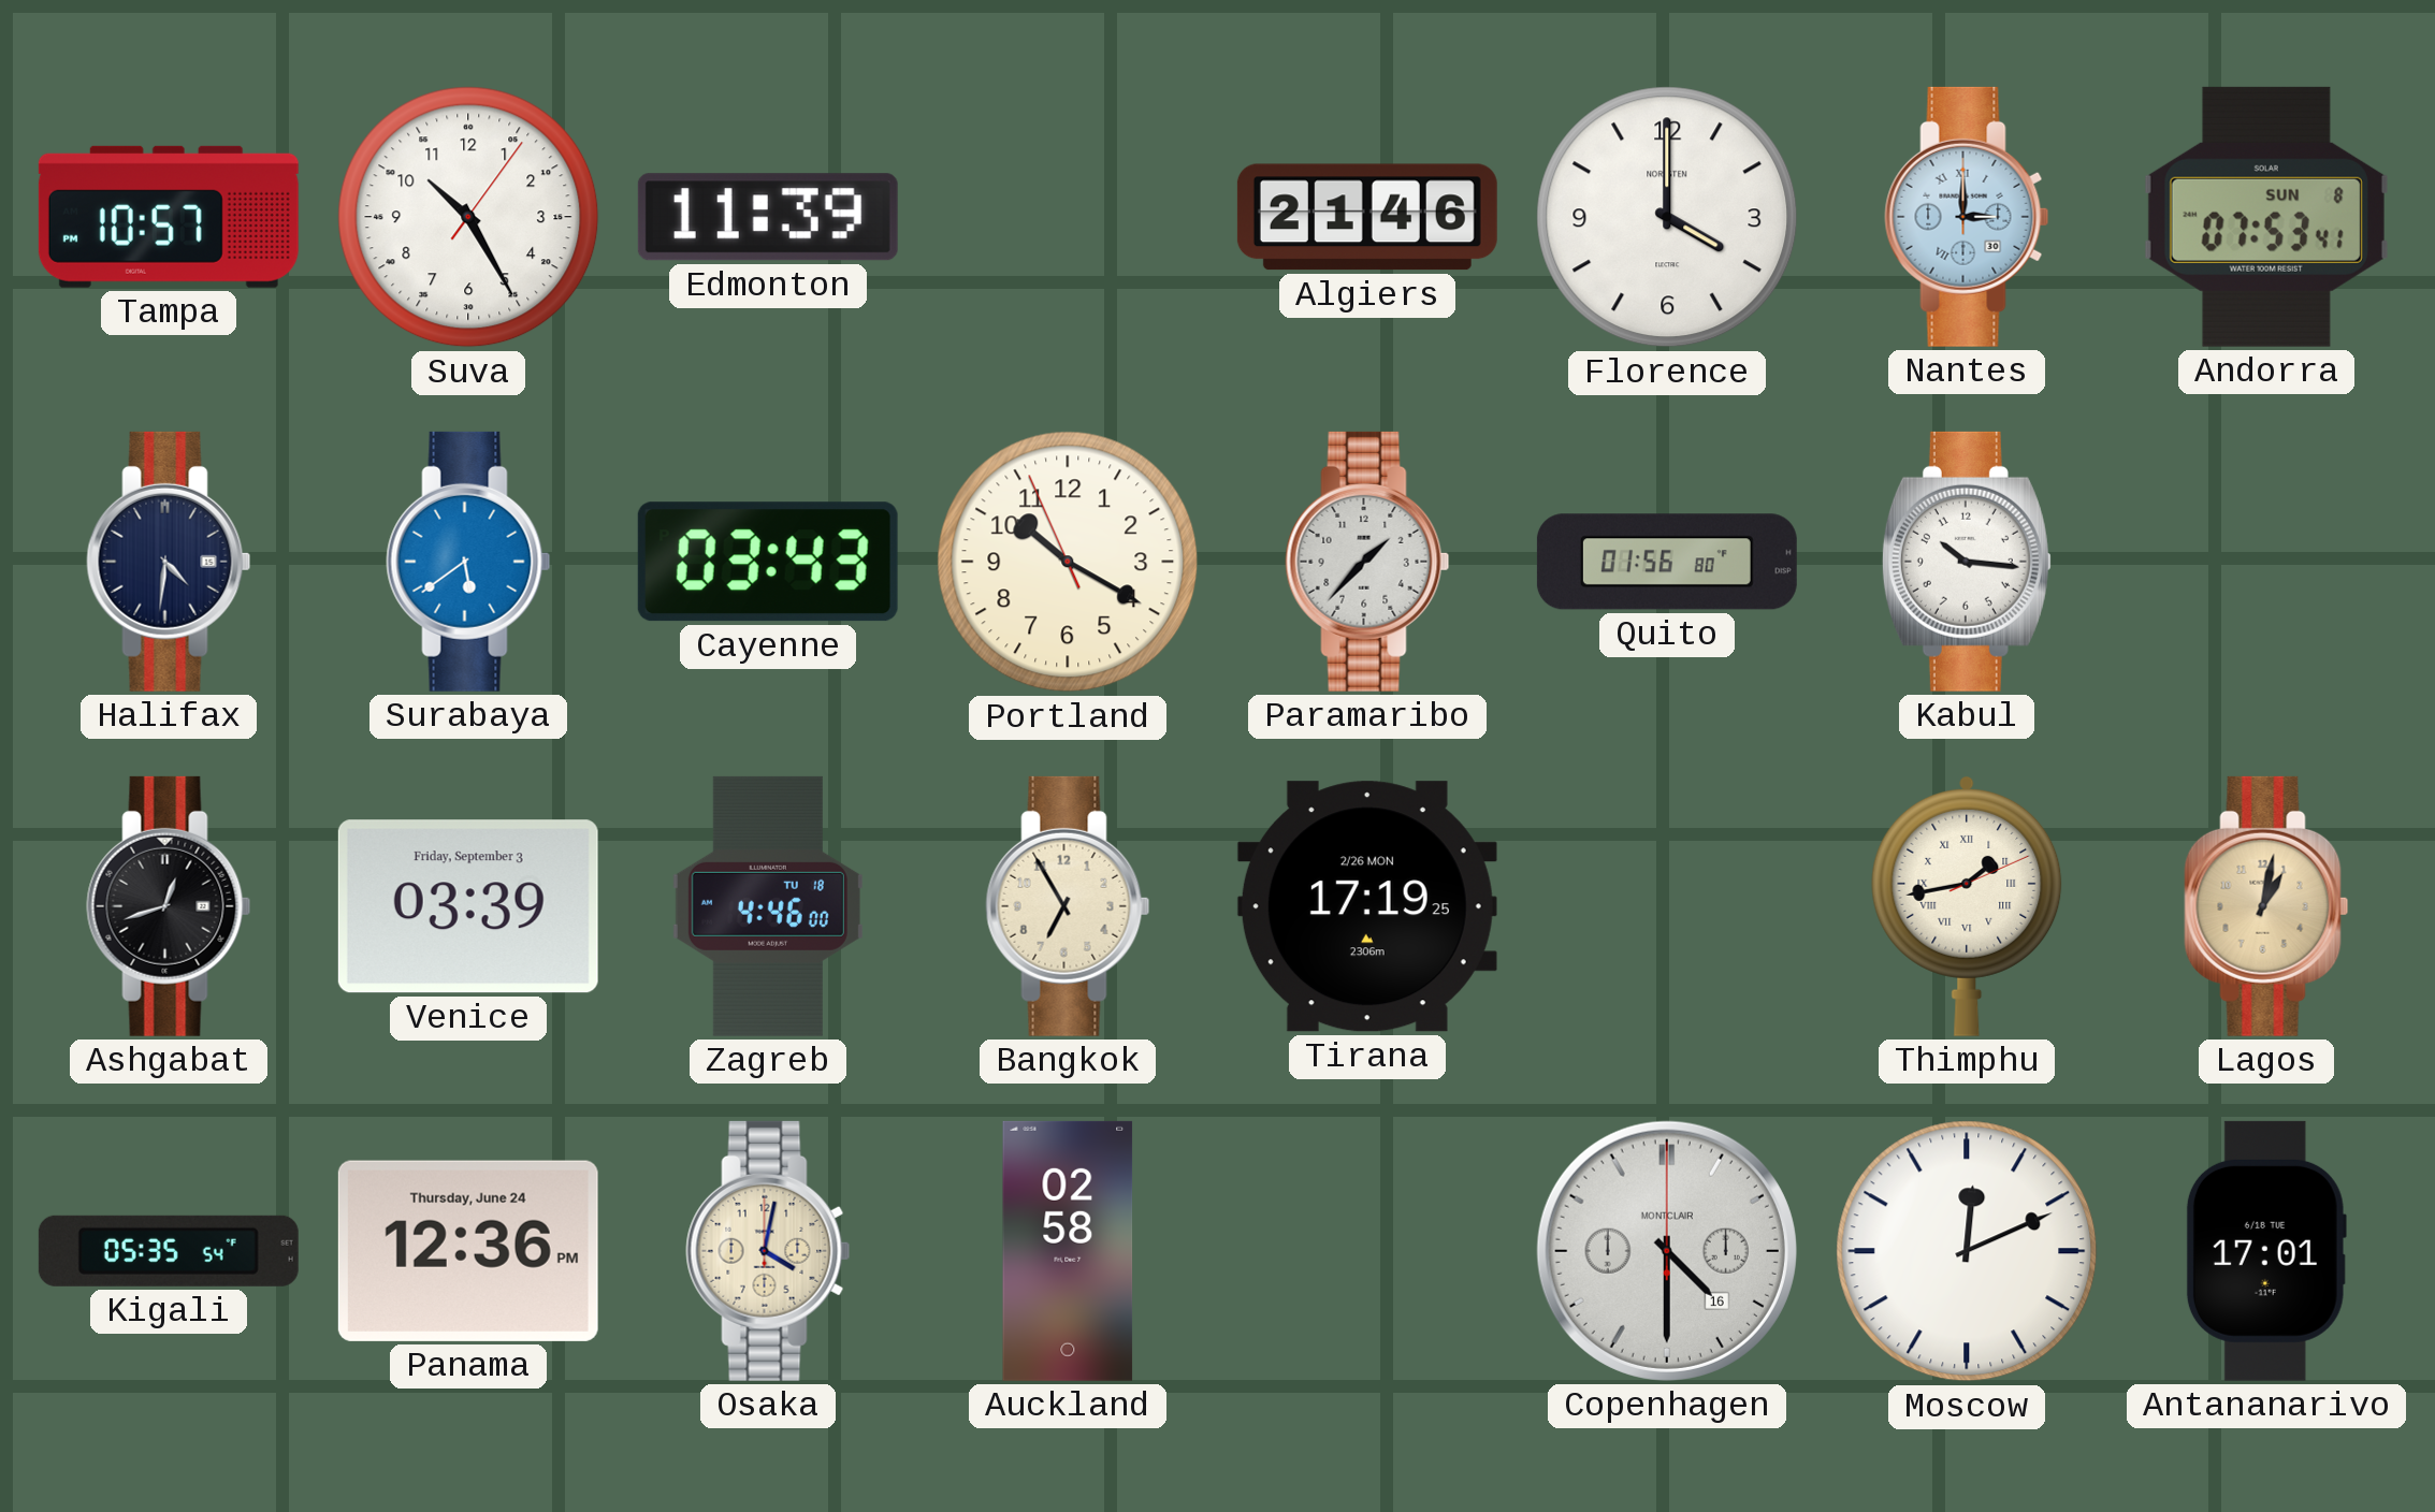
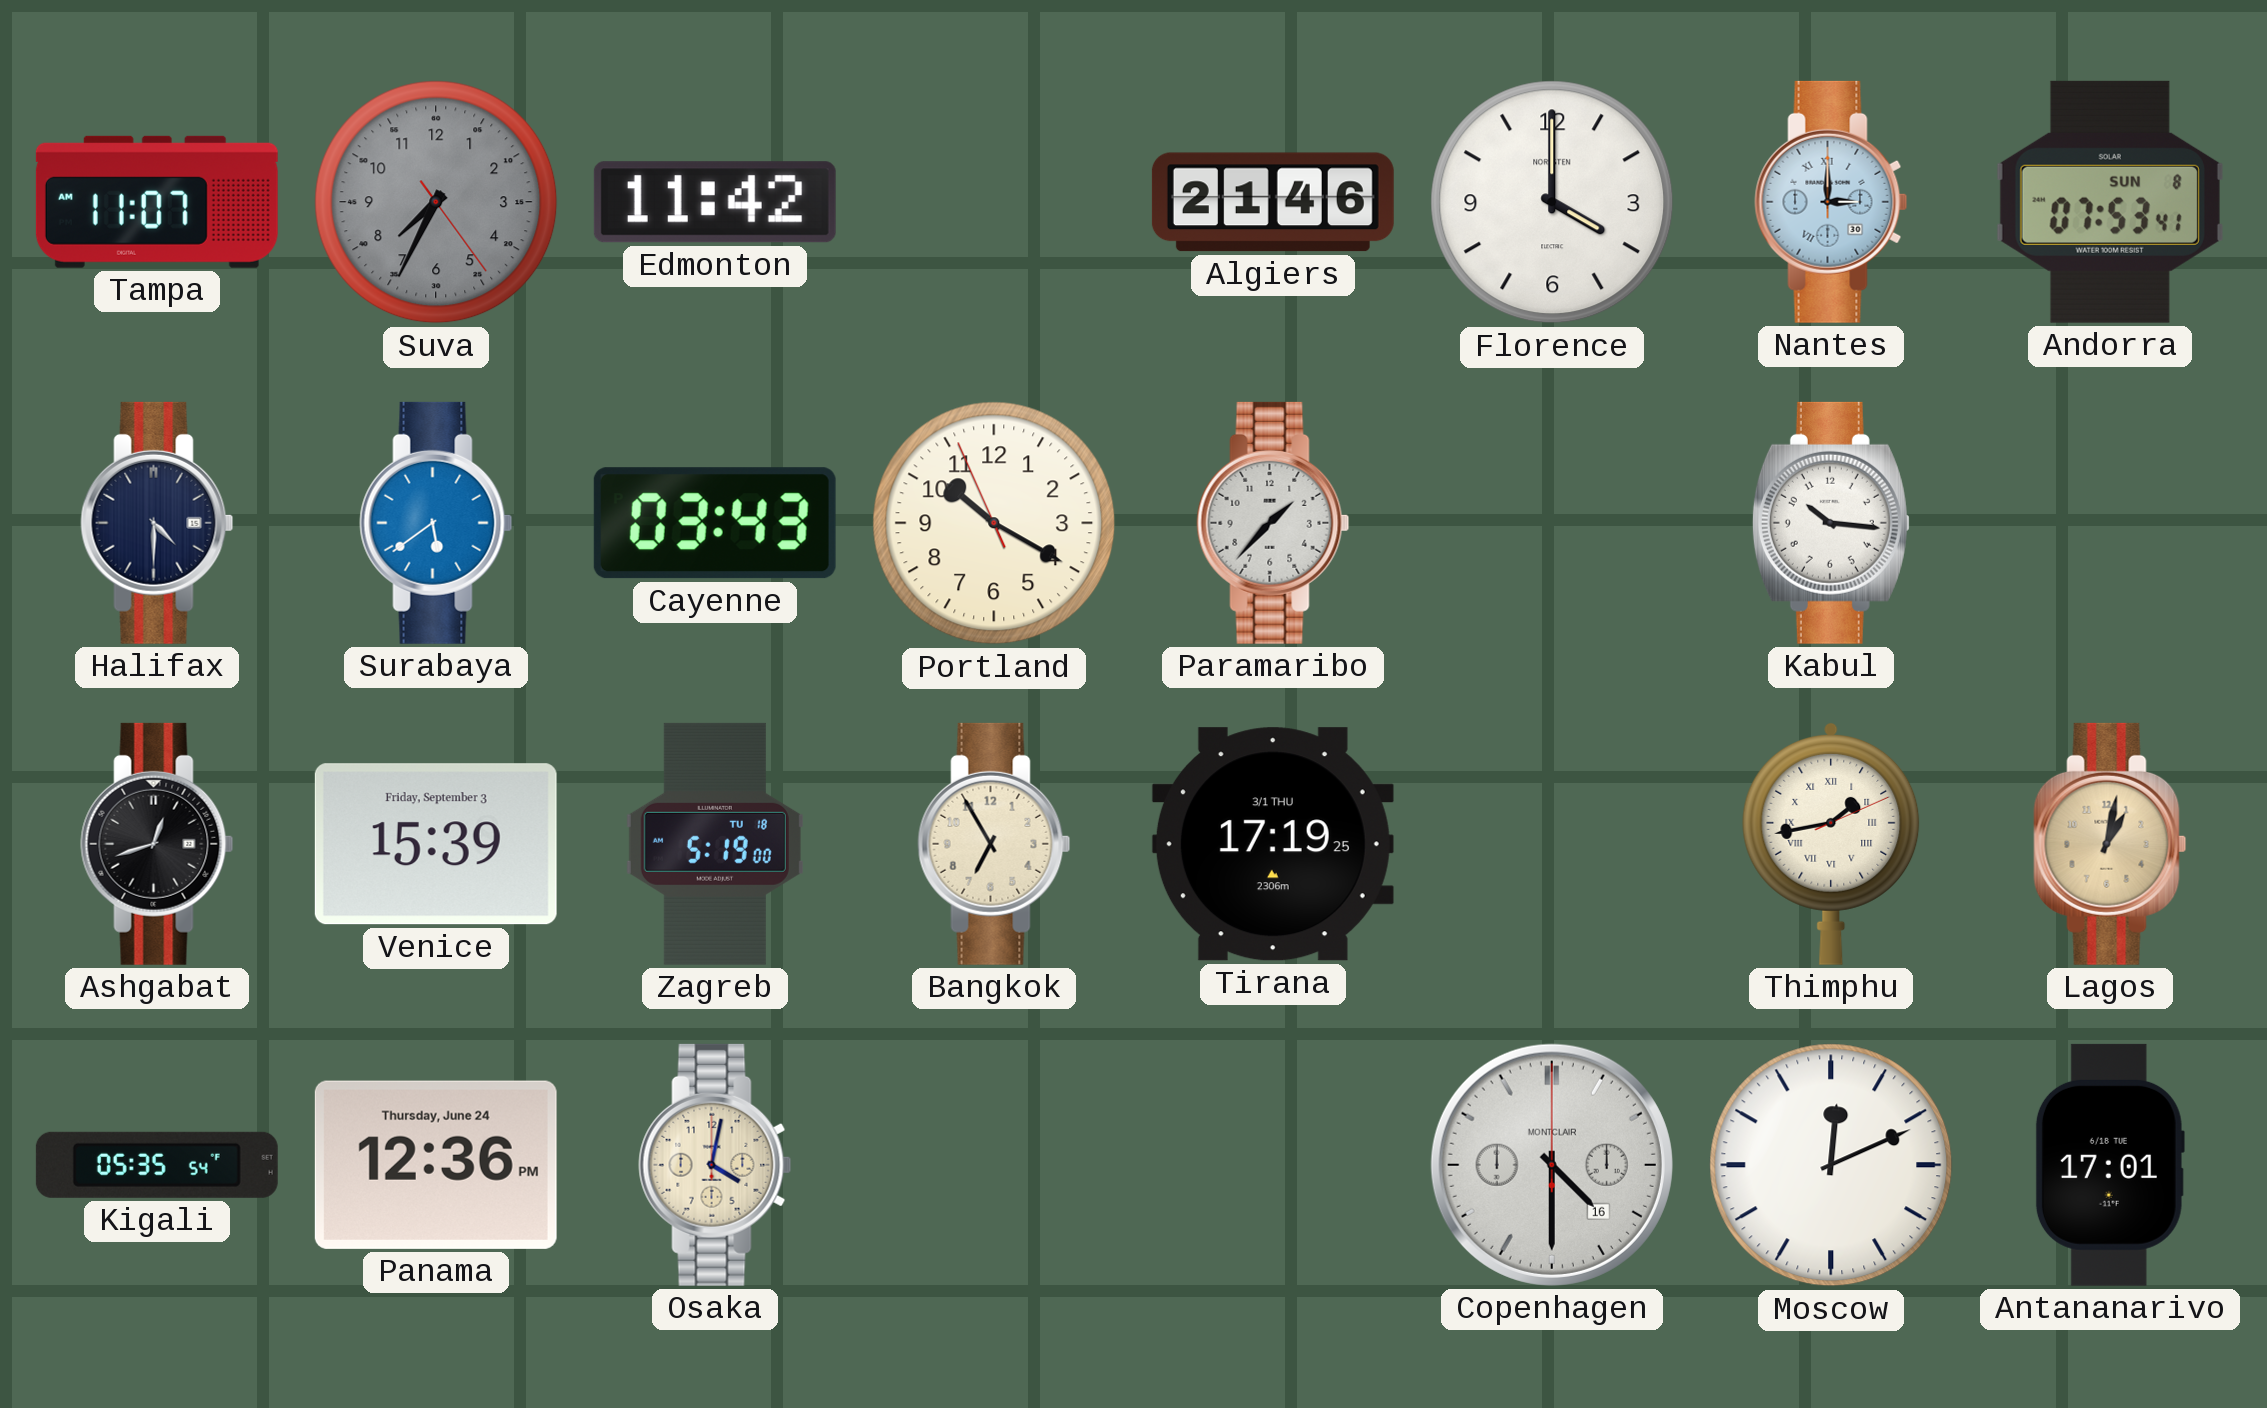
Tampa: 10:57 -> 11:07
Suva: 10:25 -> 7:34
Suva dial: white -> grey
Edmonton: 11:39 -> 11:42
Halifax: 4:31 -> 4:30
Quito: 01:56 -> none
Venice: 03:39 -> 15:39
Zagreb: 4:46 -> 5:19
Tirana date: 2/26 MON -> 3/1 THU
Auckland: 02:58 -> none
